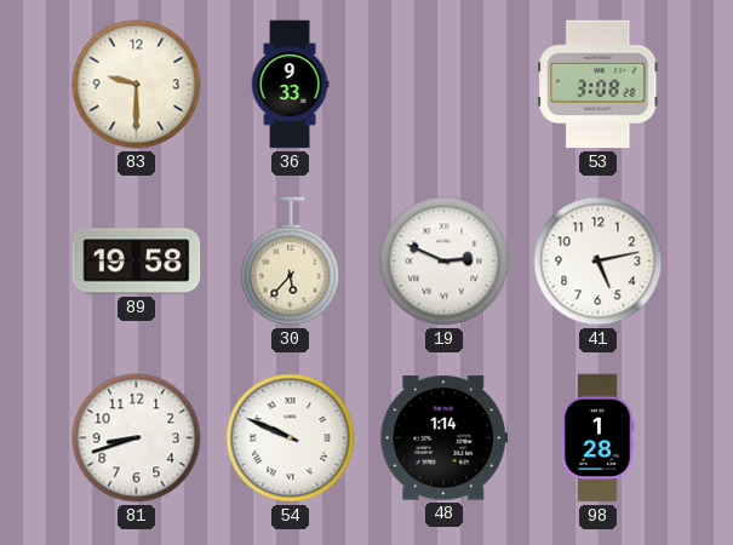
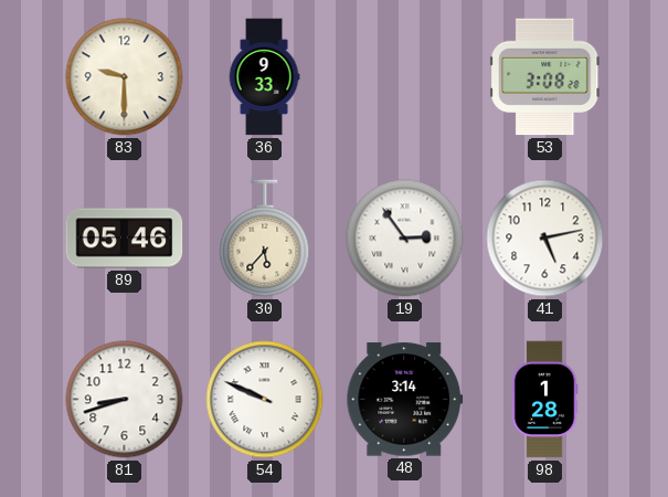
89: 19:58 -> 05:46
19: 2:49 -> 2:54
48: 1:14 -> 3:14
